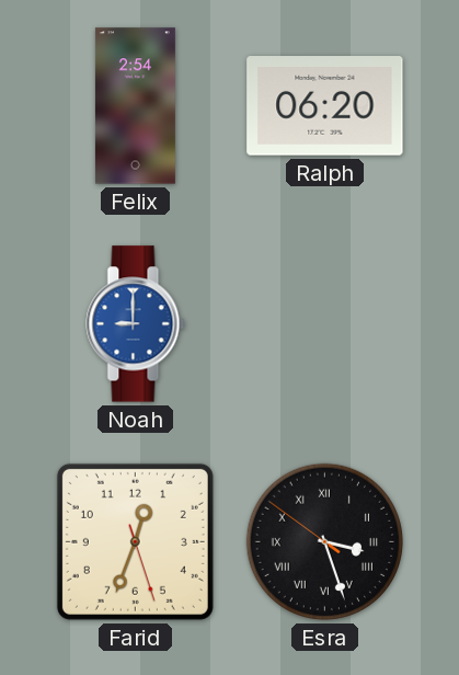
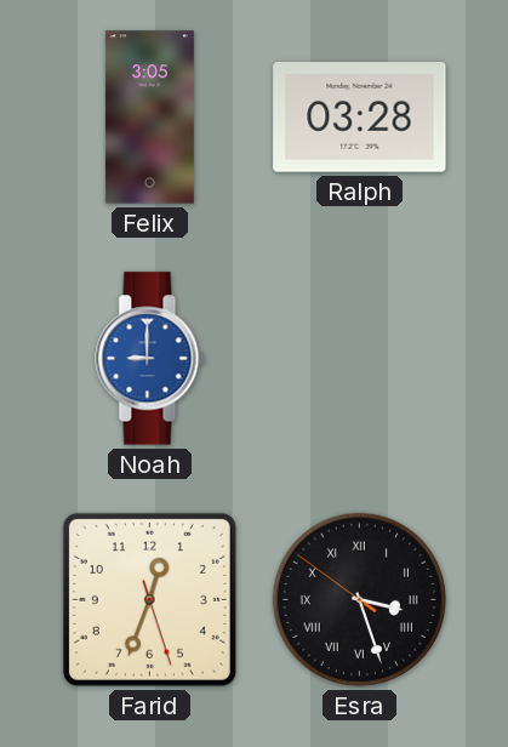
Felix: 2:54 -> 3:05
Ralph: 06:20 -> 03:28
